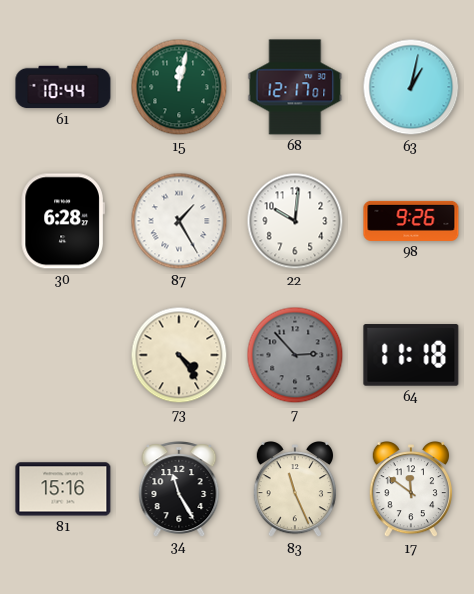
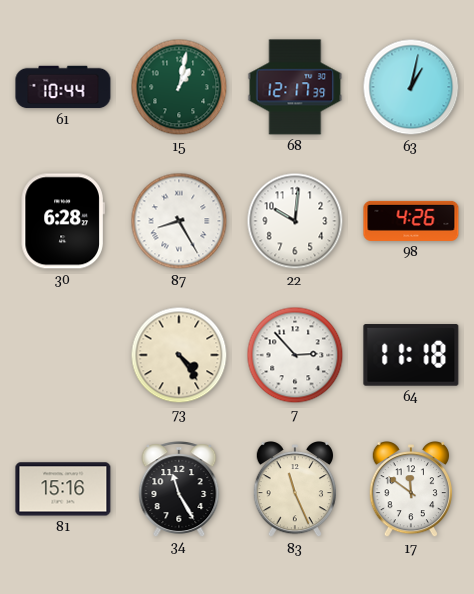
15: 12:02 -> 1:02
68: 12:17:01 -> 12:17:39
87: 1:25 -> 8:25
98: 9:26 -> 4:26
7 dial: grey -> white
